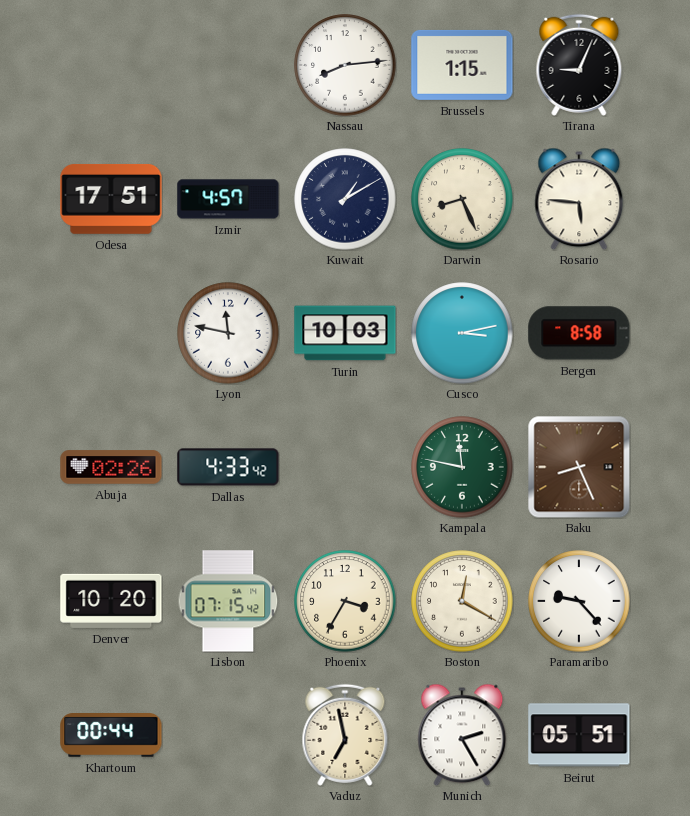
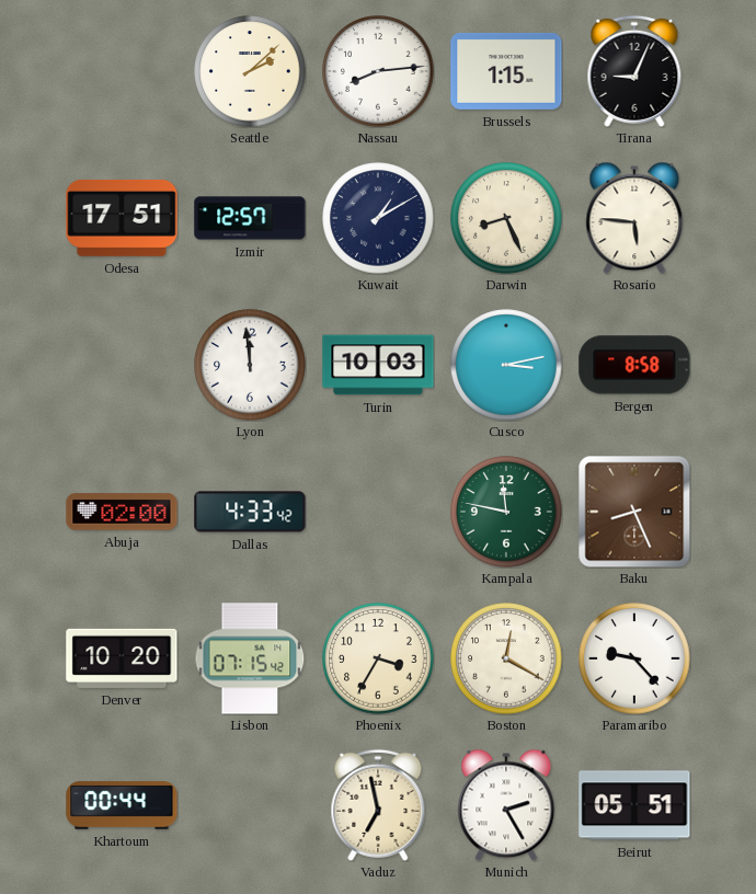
Seattle: none -> 2:08
Izmir: 4:57 -> 12:57
Lyon: 11:47 -> 11:59
Abuja: 02:26 -> 02:00
